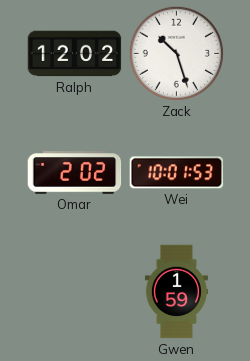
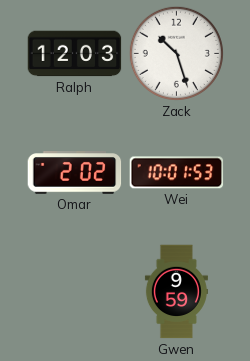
Ralph: 12:02 -> 12:03
Gwen: 1:59 -> 9:59
